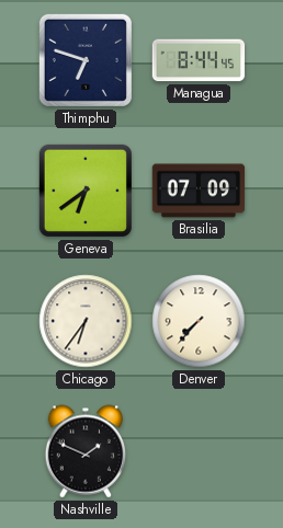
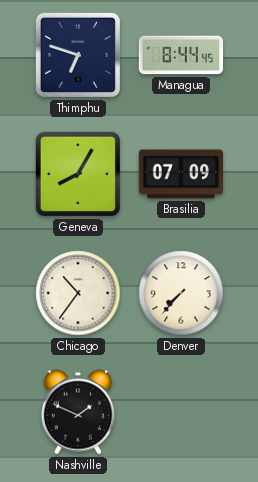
Geneva: 6:39 -> 8:05
Chicago: 6:36 -> 10:36
